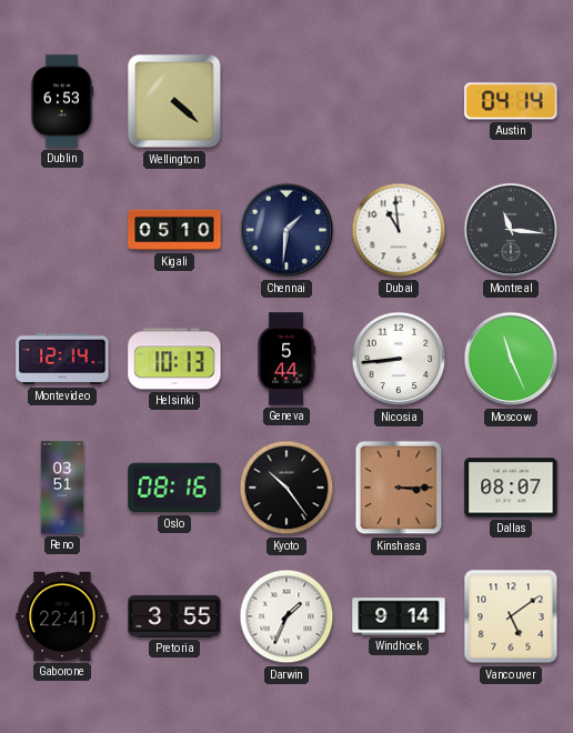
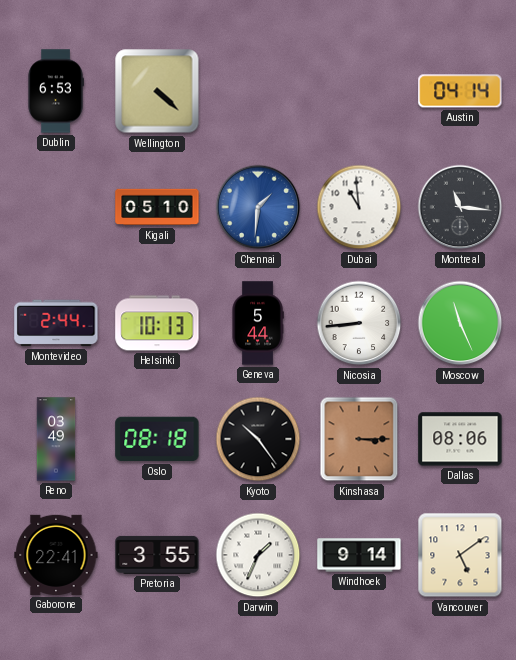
Chennai dial: navy -> blue
Montevideo: 12:14 -> 2:44
Reno: 03:51 -> 03:49
Oslo: 08:16 -> 08:18
Dallas: 08:07 -> 08:06
